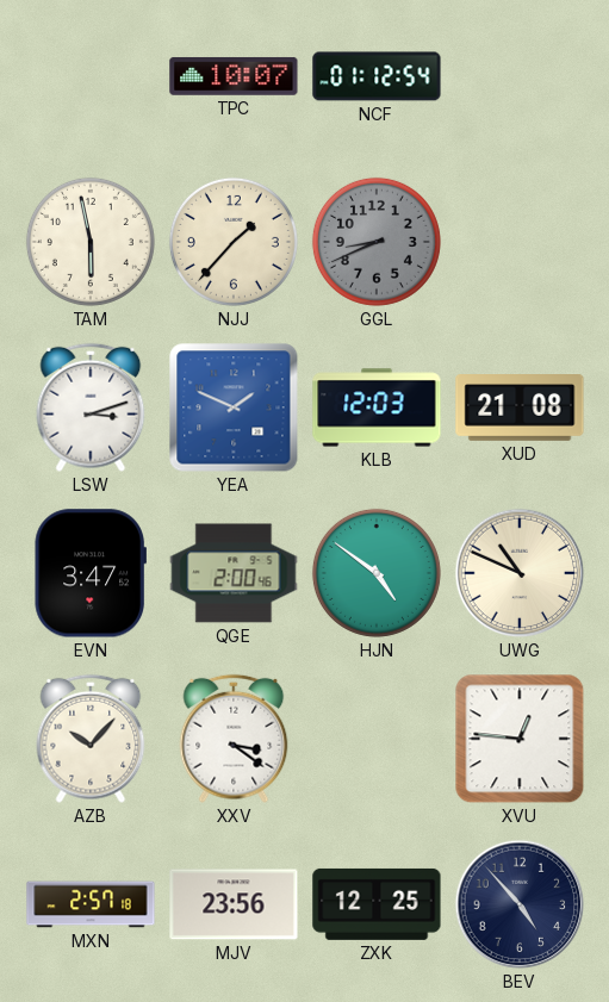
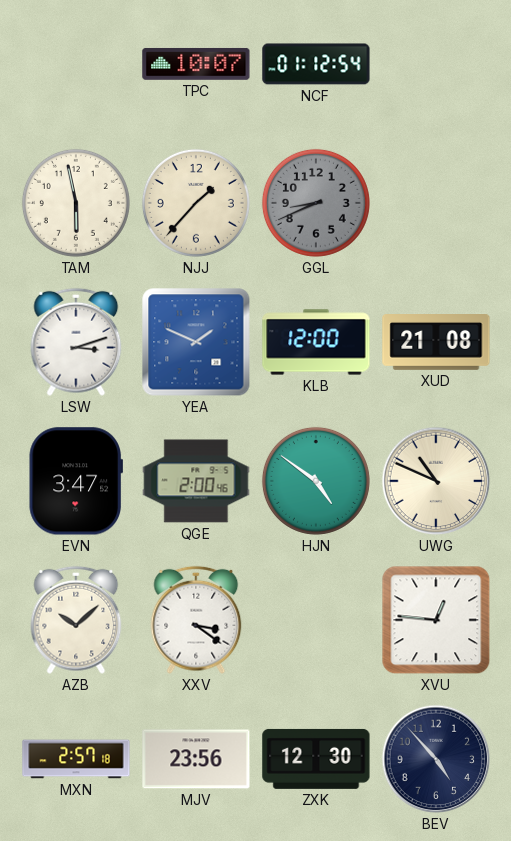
KLB: 12:03 -> 12:00
AZB: 10:07 -> 10:08
ZXK: 12:25 -> 12:30
